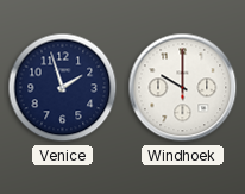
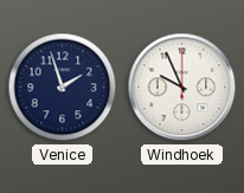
Windhoek: 10:00 -> 9:56
